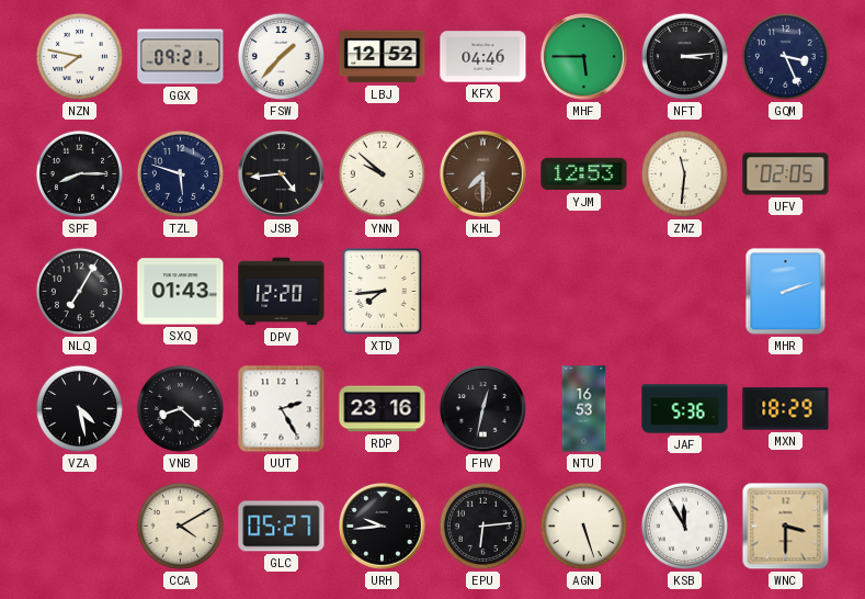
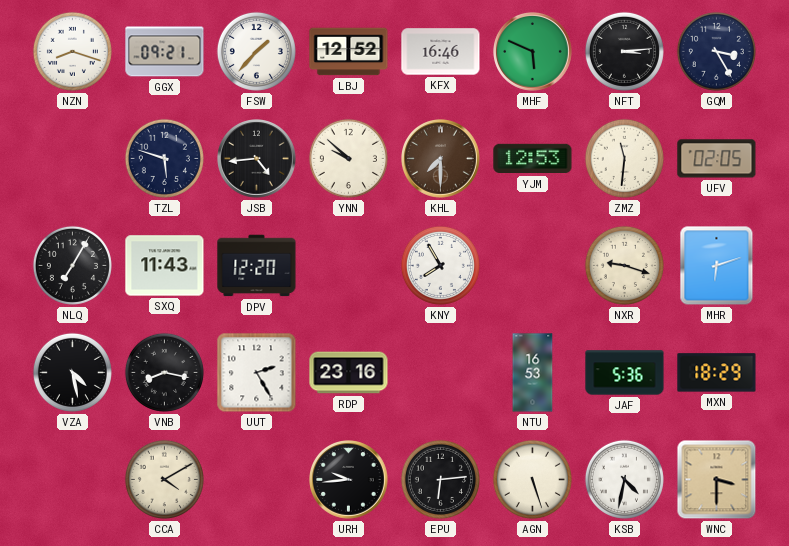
NZN: 7:47 -> 8:18
KFX: 04:46 -> 16:46
MHF: 5:45 -> 5:49
GQM: 3:26 -> 3:25
SPF: 8:15 -> none
SXQ: 01:43 -> 11:43
XTD: 7:44 -> none
KNY: none -> 7:55
NXR: none -> 9:18
MHR: 2:12 -> 6:12
VNB: 8:22 -> 8:17
FHV: 12:32 -> none
GLC: 05:27 -> none
KSB: 11:55 -> 4:32
